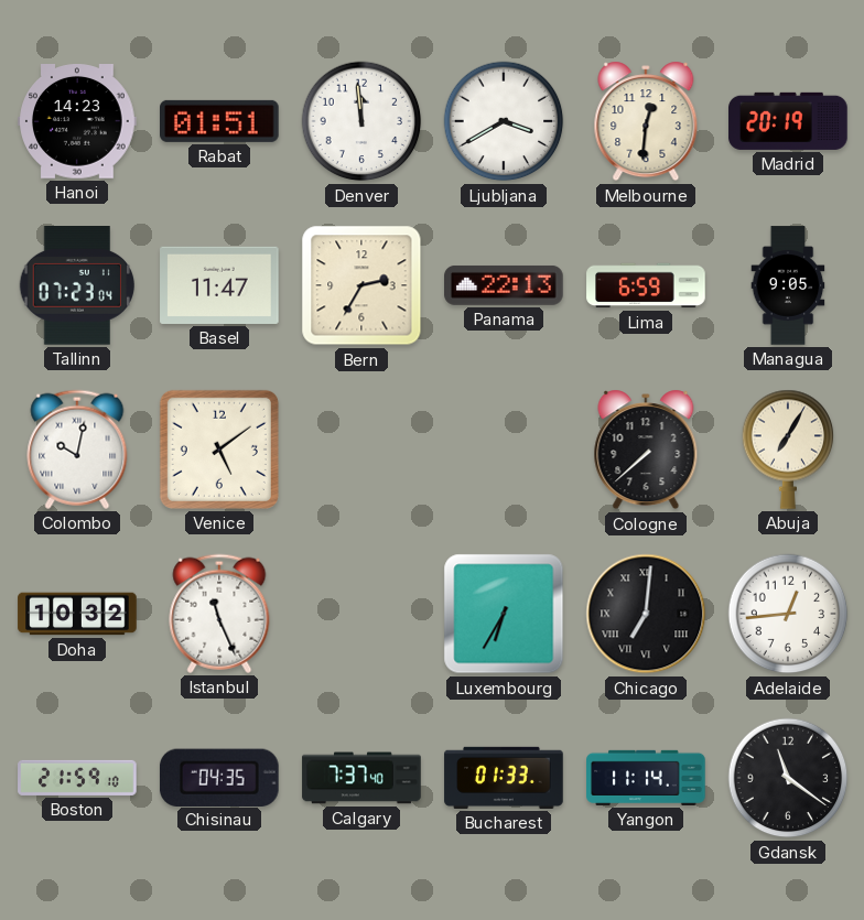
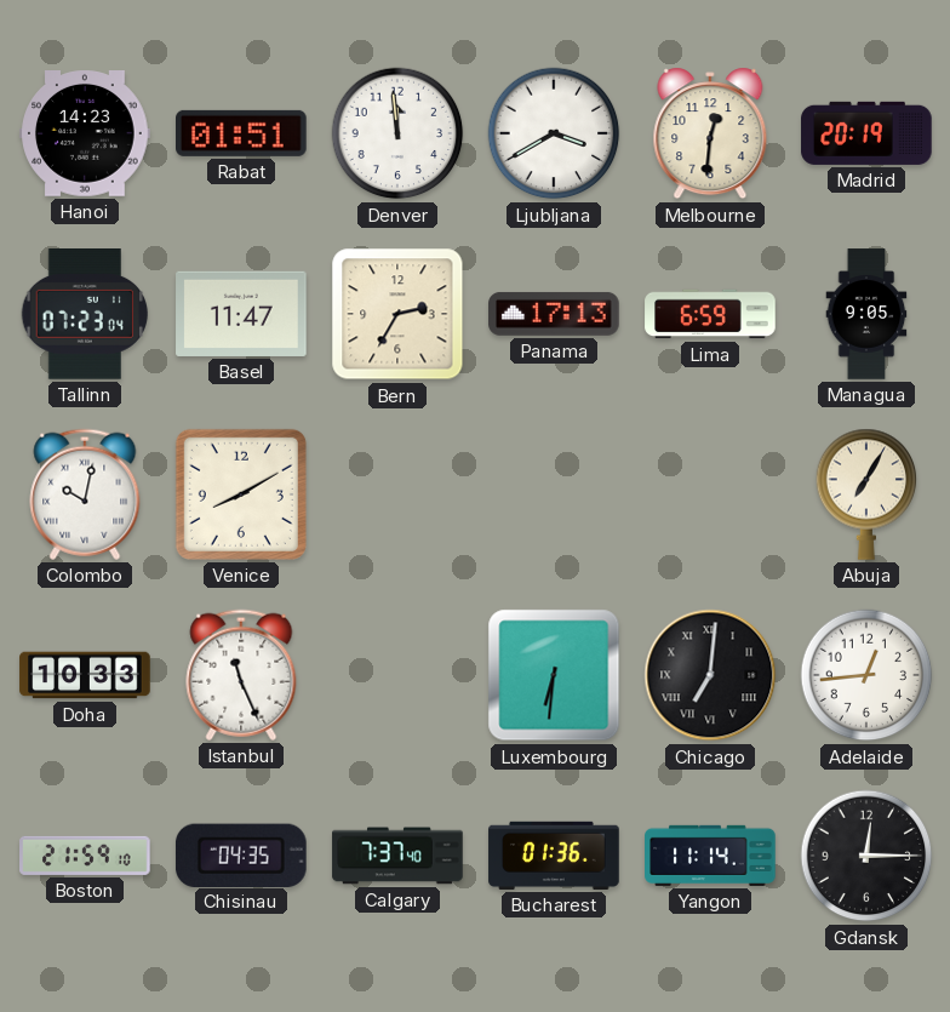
Panama: 22:13 -> 17:13
Venice: 5:09 -> 8:10
Cologne: 7:38 -> none
Doha: 10:32 -> 10:33
Luxembourg: 6:35 -> 6:31
Bucharest: 01:33 -> 01:36
Gdansk: 11:21 -> 12:15
